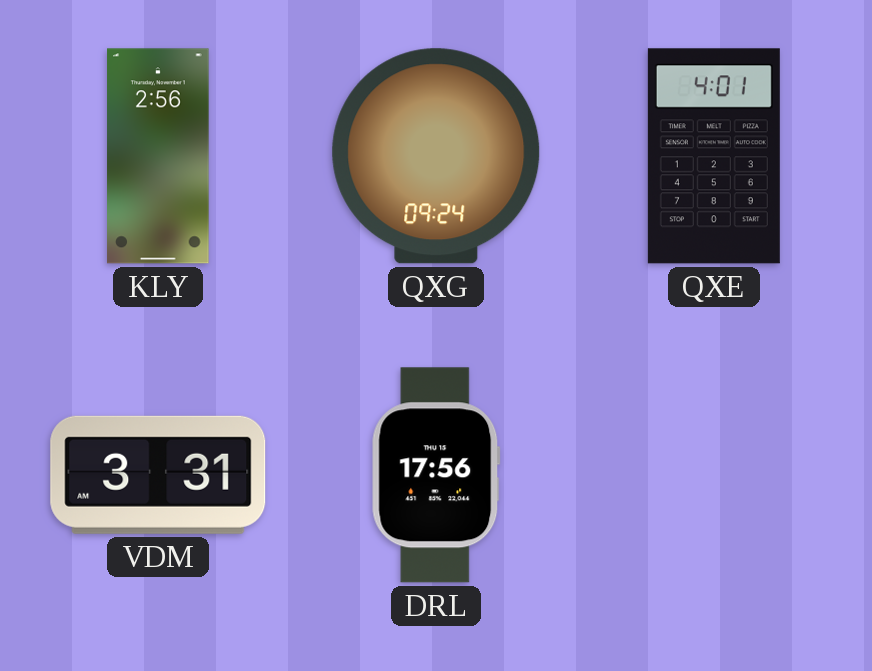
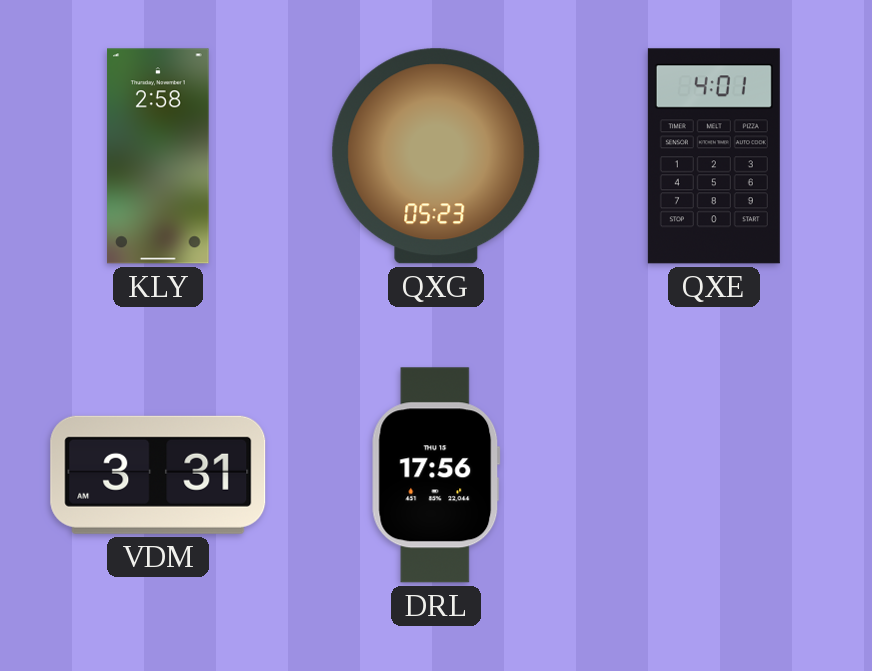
KLY: 2:56 -> 2:58
QXG: 09:24 -> 05:23
